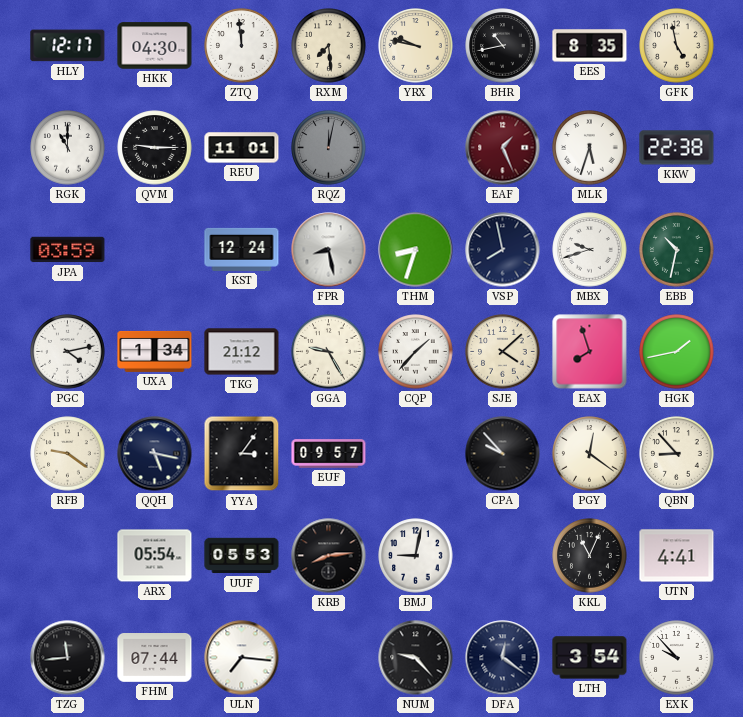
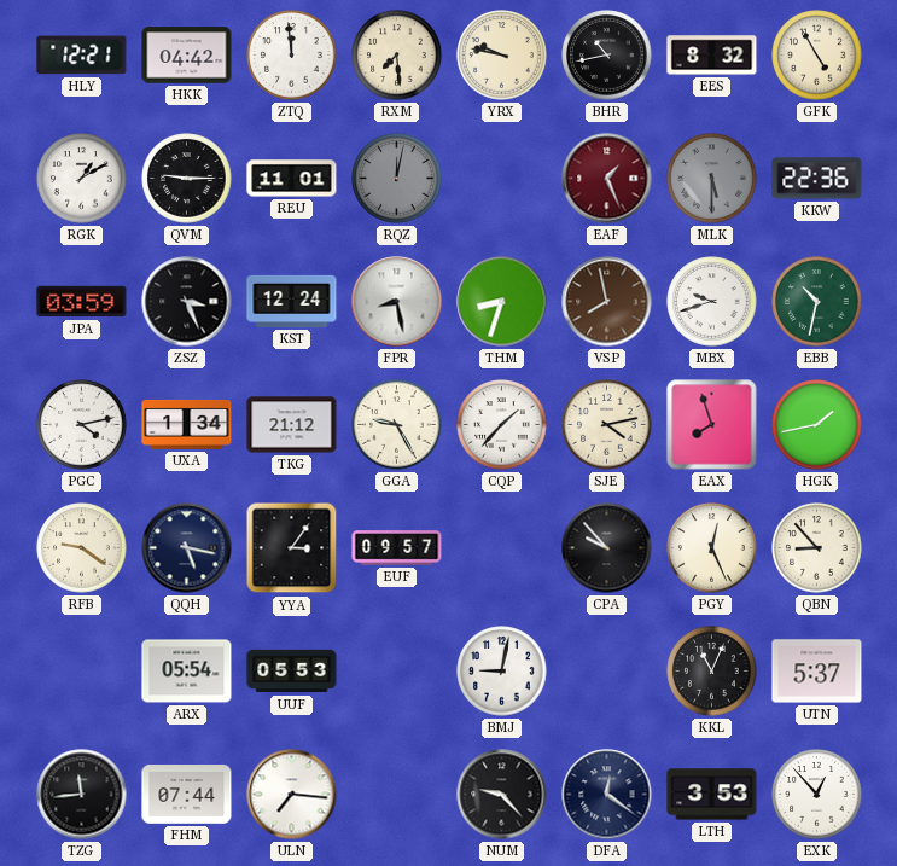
HLY: 12:17 -> 12:21
HKK: 04:30 -> 04:42
EES: 8:35 -> 8:32
GFK: 4:58 -> 4:55
RGK: 11:00 -> 1:10
MLK: 5:33 -> 5:30
MLK dial: white -> grey
KKW: 22:38 -> 22:36
ZSZ: none -> 3:26
VSP dial: navy -> brown
SJE: 4:08 -> 4:13
PGY: 12:21 -> 12:26
KRB: 8:14 -> none
UTN: 4:41 -> 5:37
LTH: 3:54 -> 3:53
EXK: 9:53 -> 12:53
